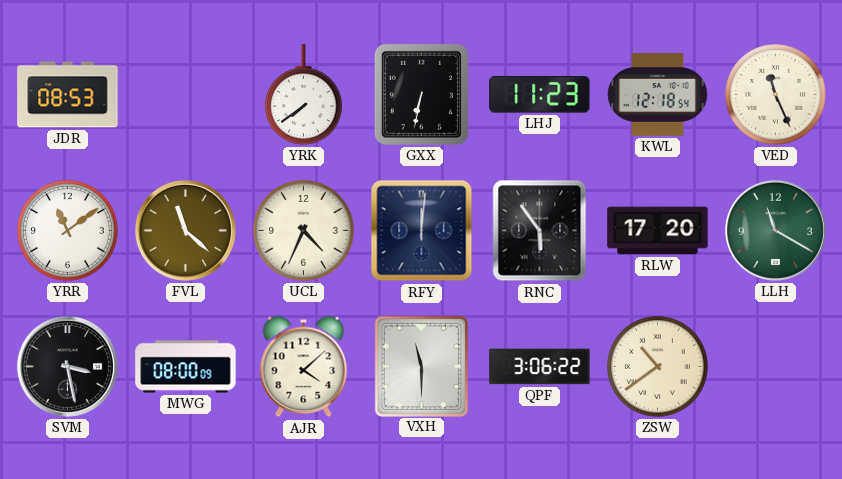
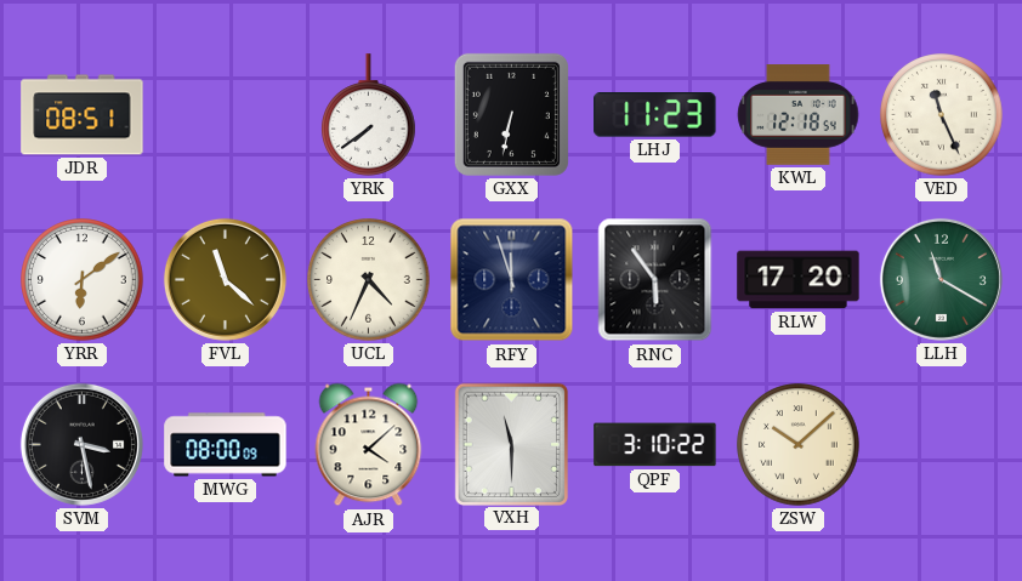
JDR: 08:53 -> 08:51
YRR: 11:09 -> 6:09
RFY: 12:01 -> 11:57
QPF: 3:06 -> 3:10
ZSW: 10:39 -> 10:08
